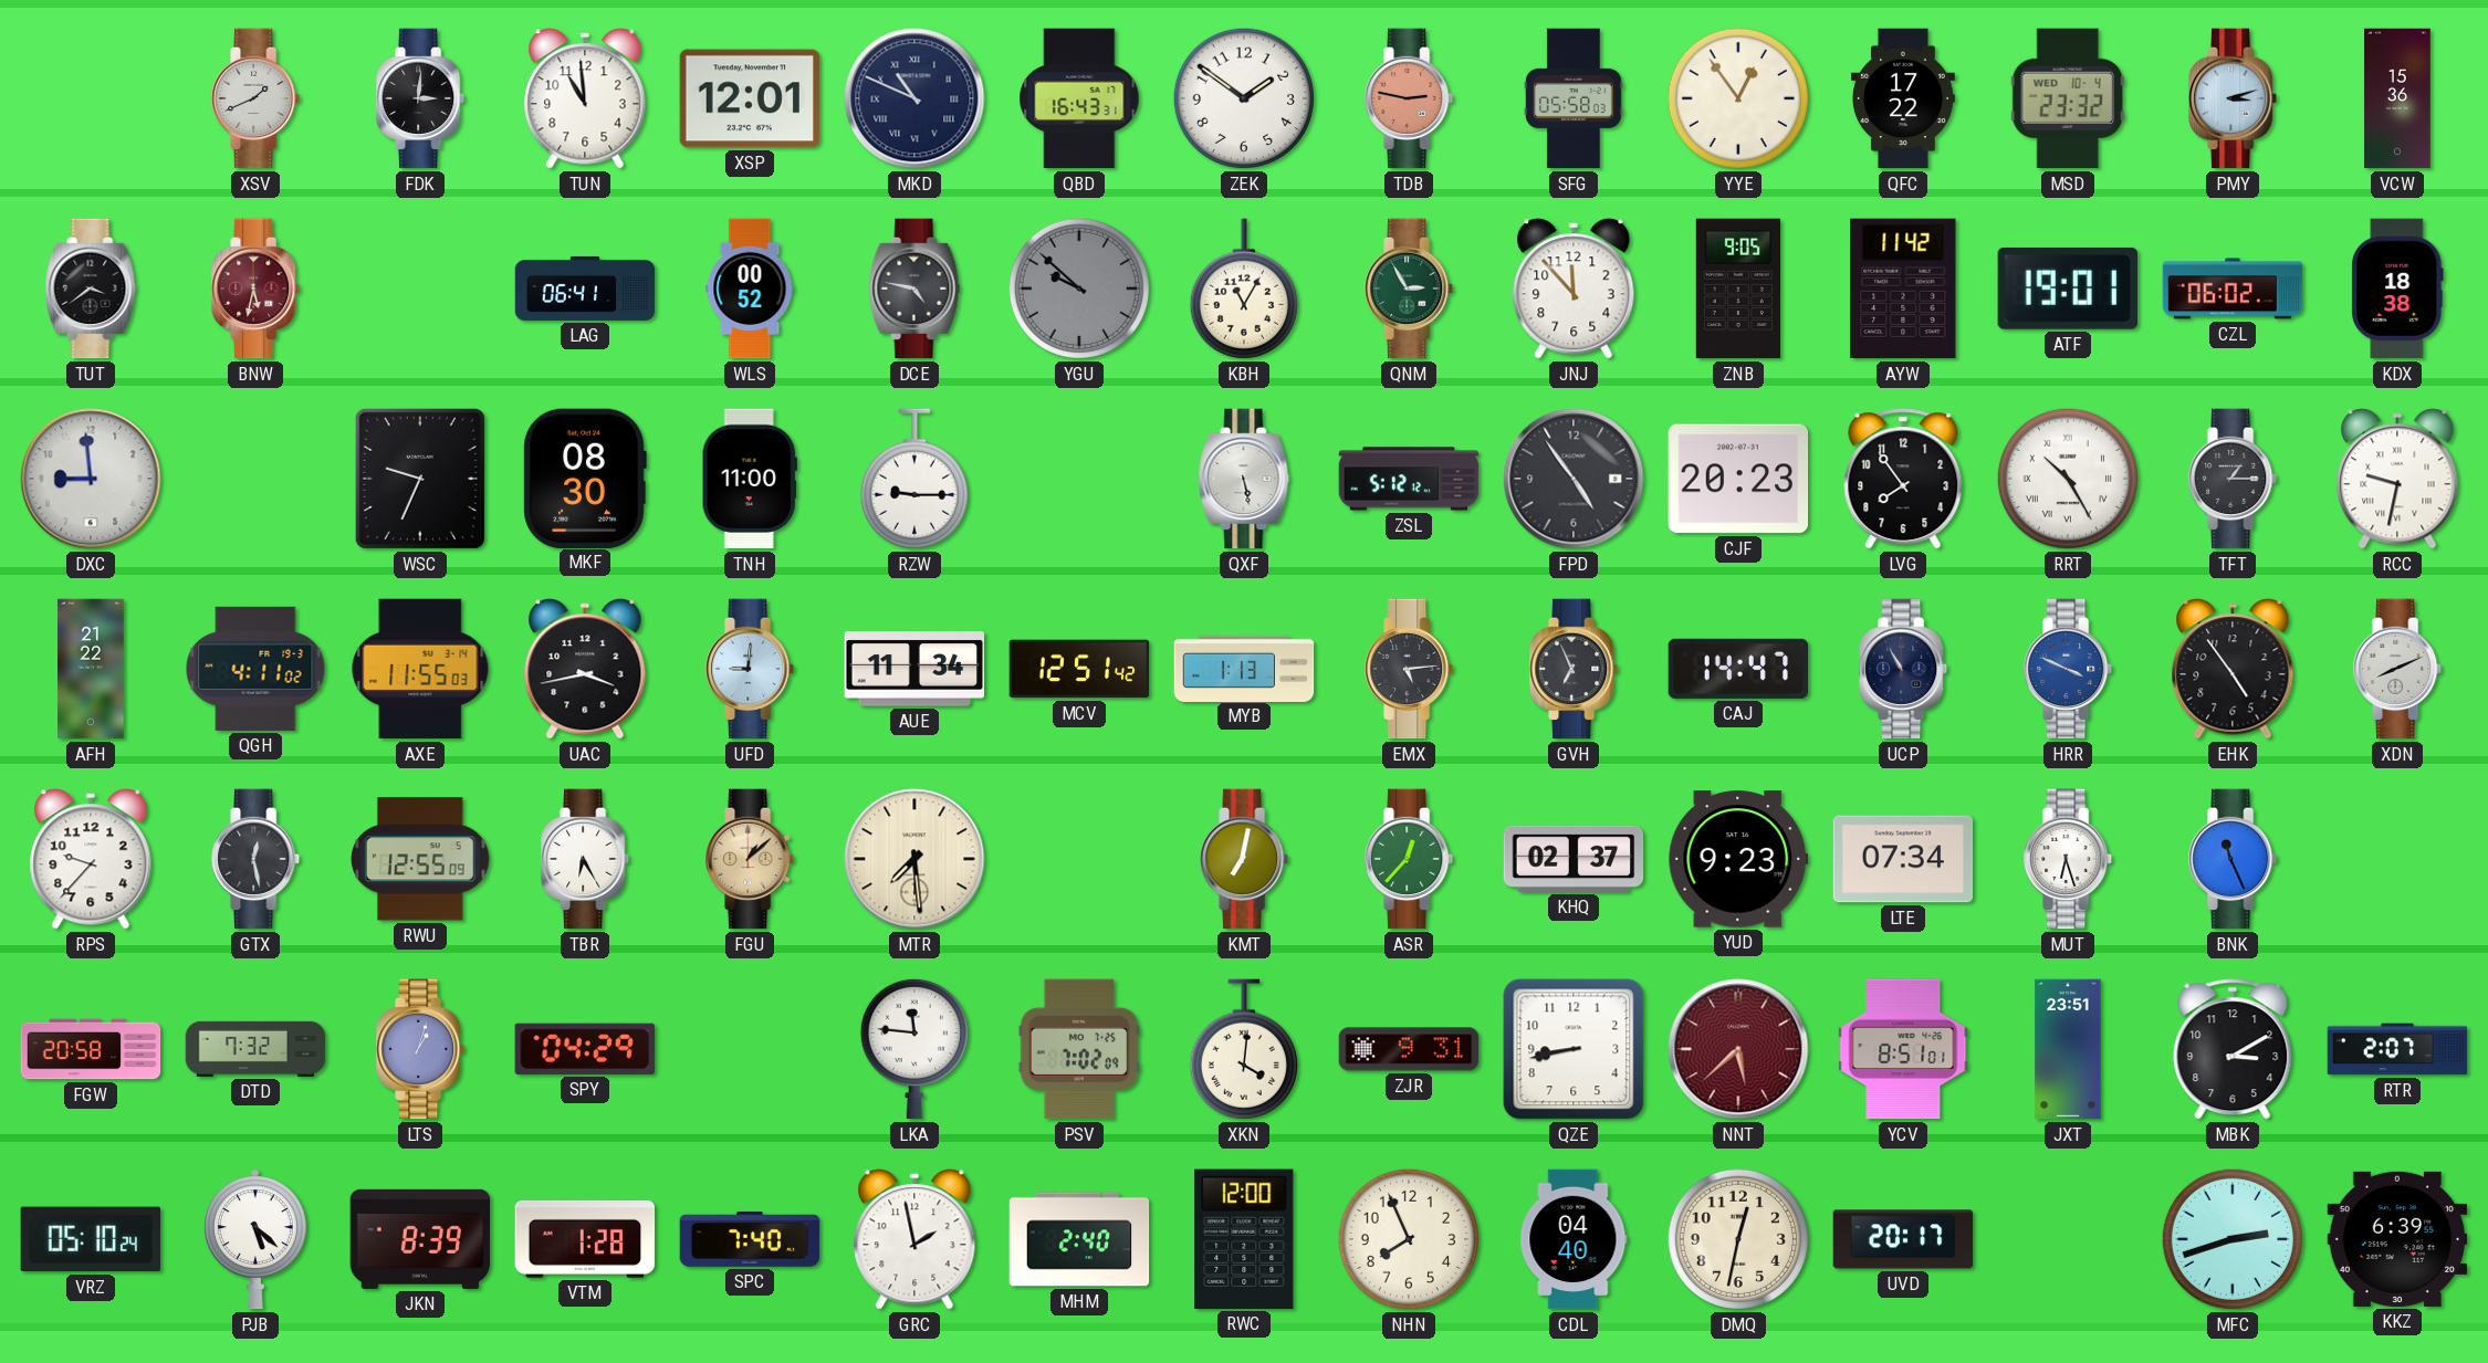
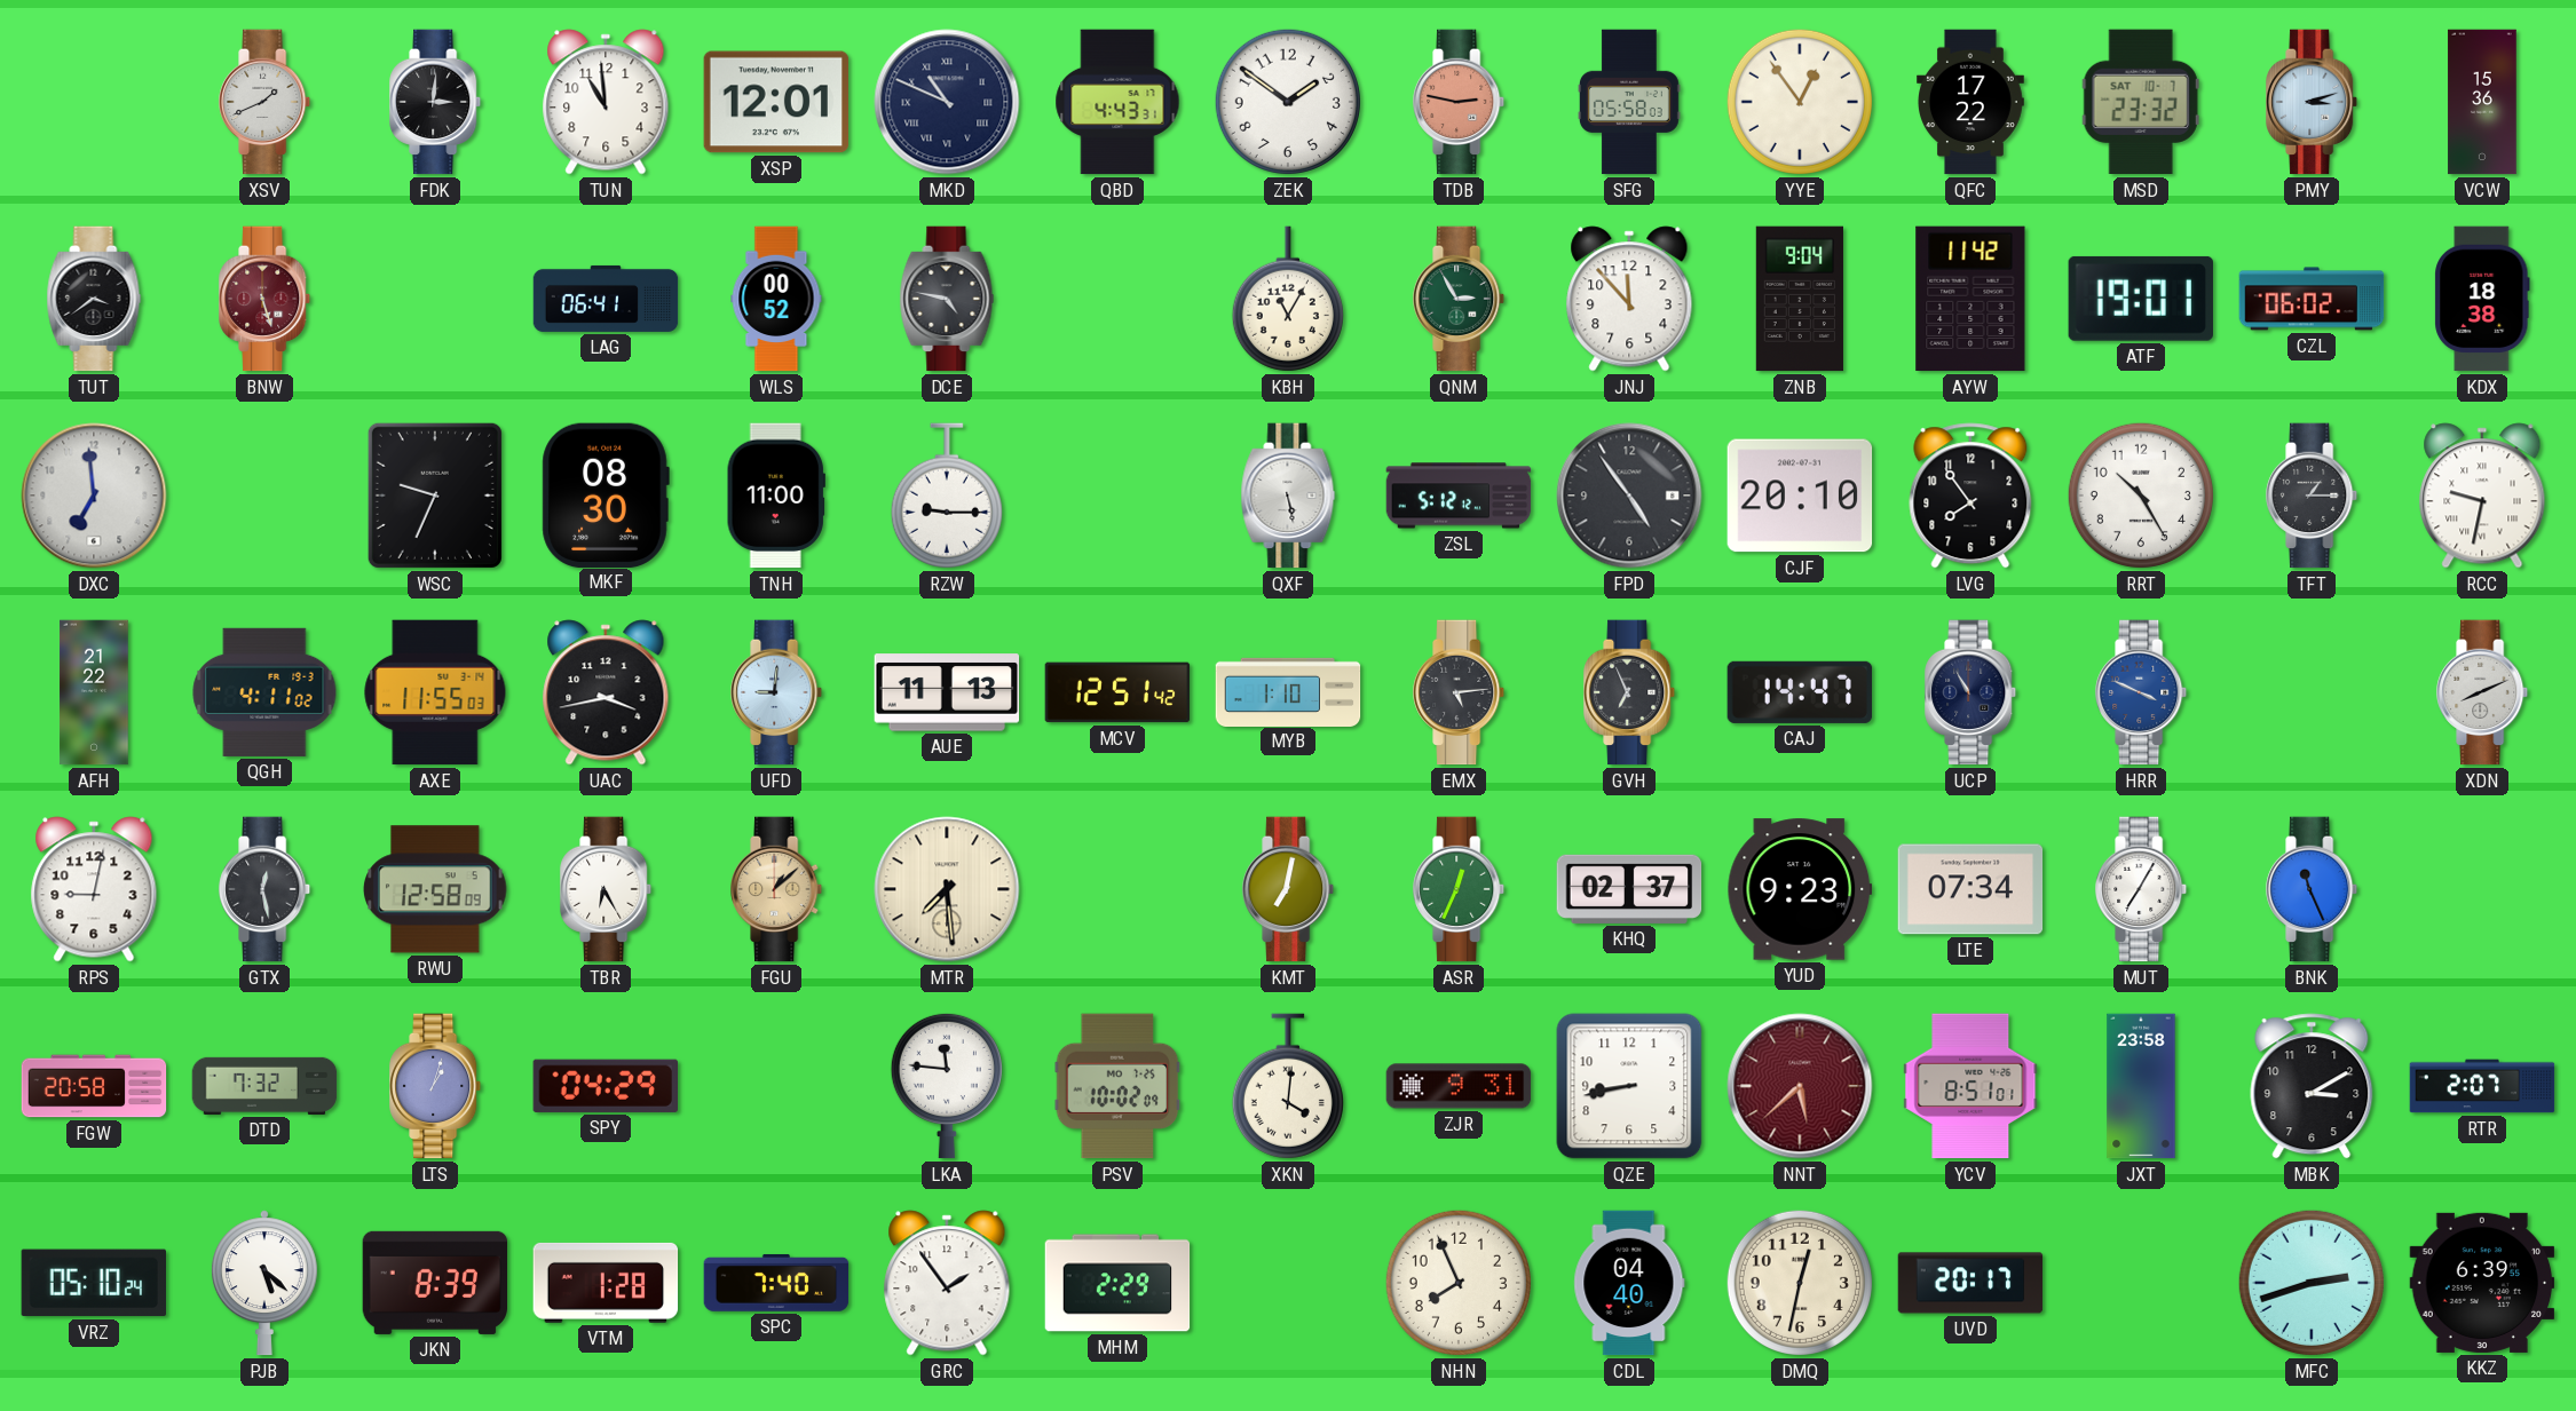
QBD: 16:43 -> 4:43
MSD date: WED 10-4 -> SAT 10-7
BNW: 5:32 -> 5:27
YGU: 9:52 -> none
ZNB: 9:05 -> 9:04
DXC: 8:59 -> 6:59
CJF: 20:23 -> 20:10
RRT numerals: Roman -> Arabic
AUE: 11:34 -> 11:13
MYB: 1:13 -> 1:10
EHK: 4:54 -> none
RPS: 9:37 -> 9:02
RWU: 12:55 -> 12:58
ASR: 12:37 -> 12:34
MUT: 6:27 -> 7:05
PSV: 7:02 -> 10:02
JXT: 23:51 -> 23:58
GRC: 1:58 -> 1:54
MHM: 2:40 -> 2:29
RWC: 12:00 -> none
